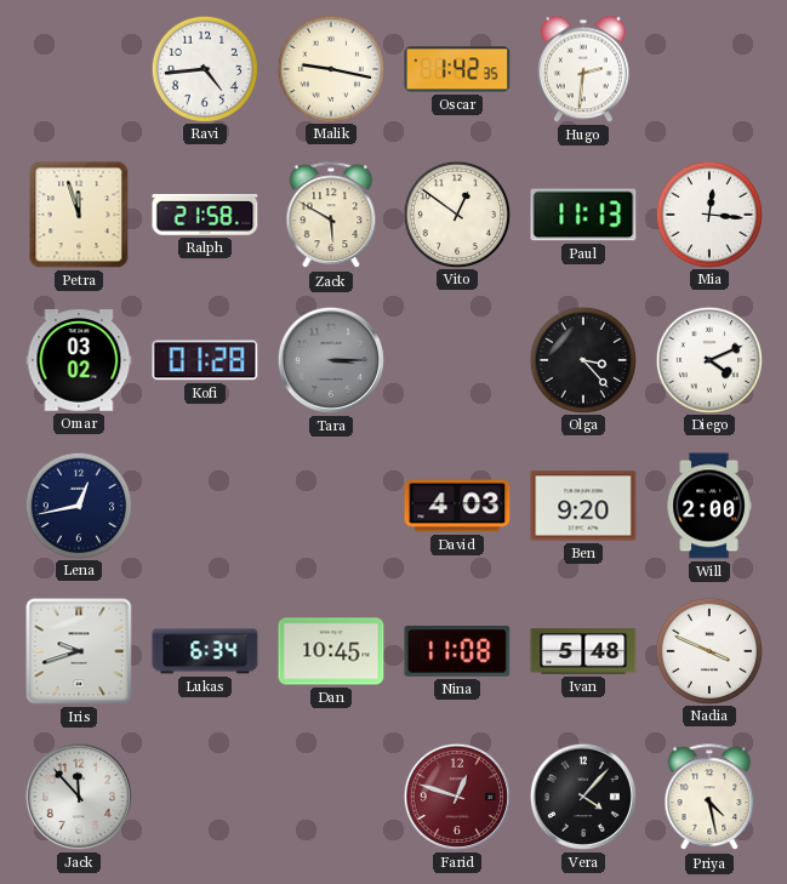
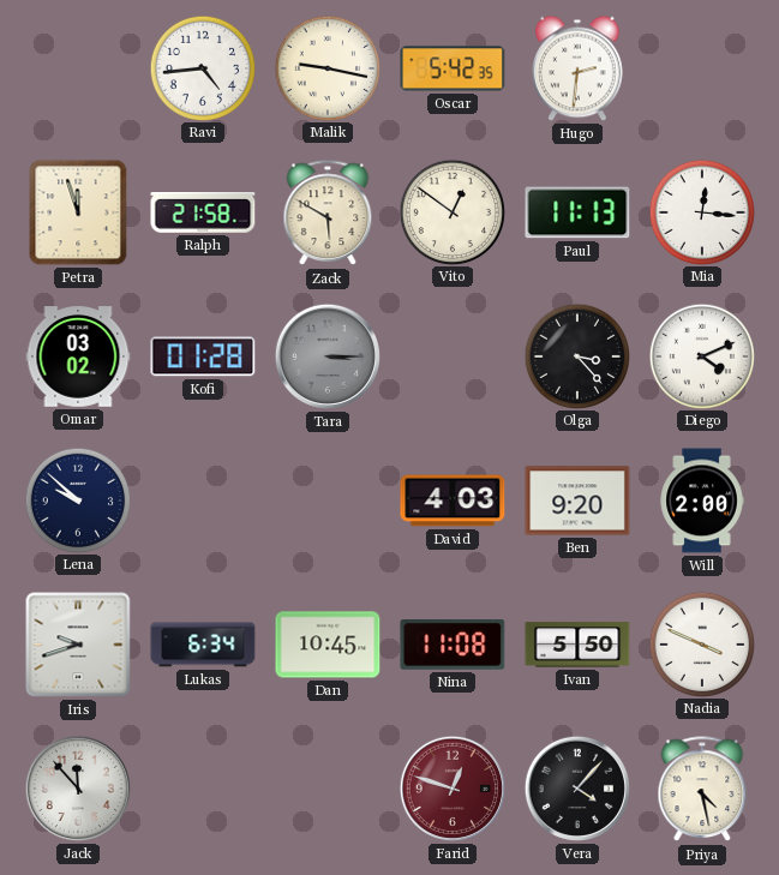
Oscar: 1:42 -> 5:42
Lena: 12:43 -> 9:52
Ivan: 5:48 -> 5:50
